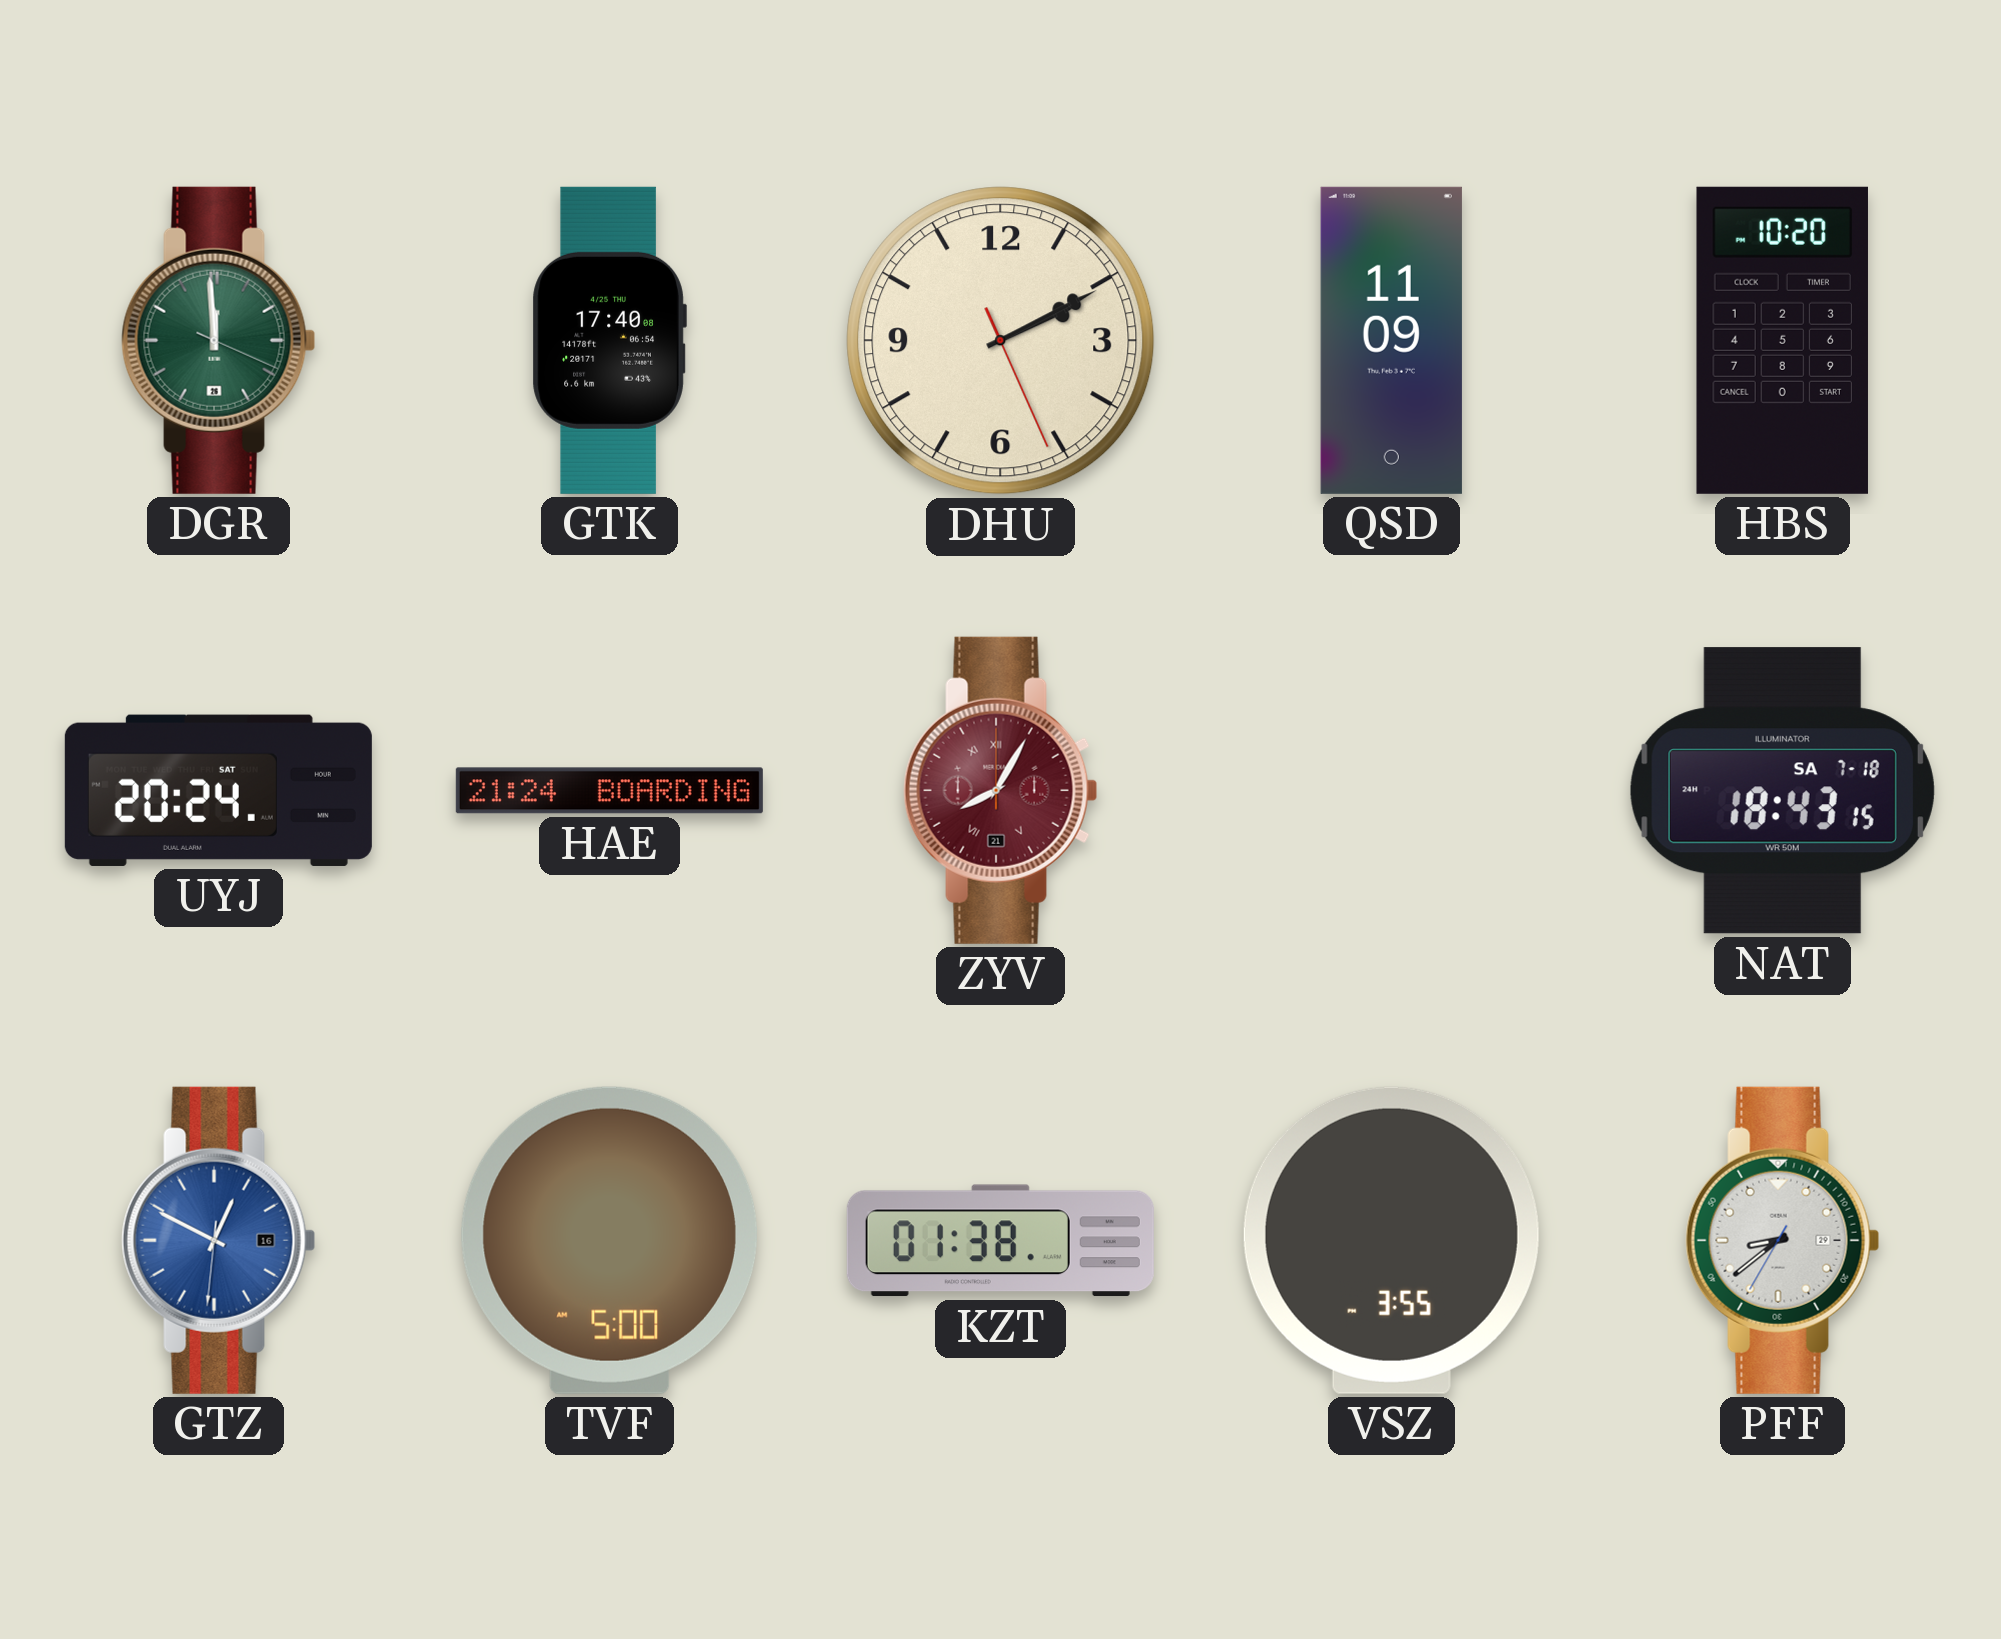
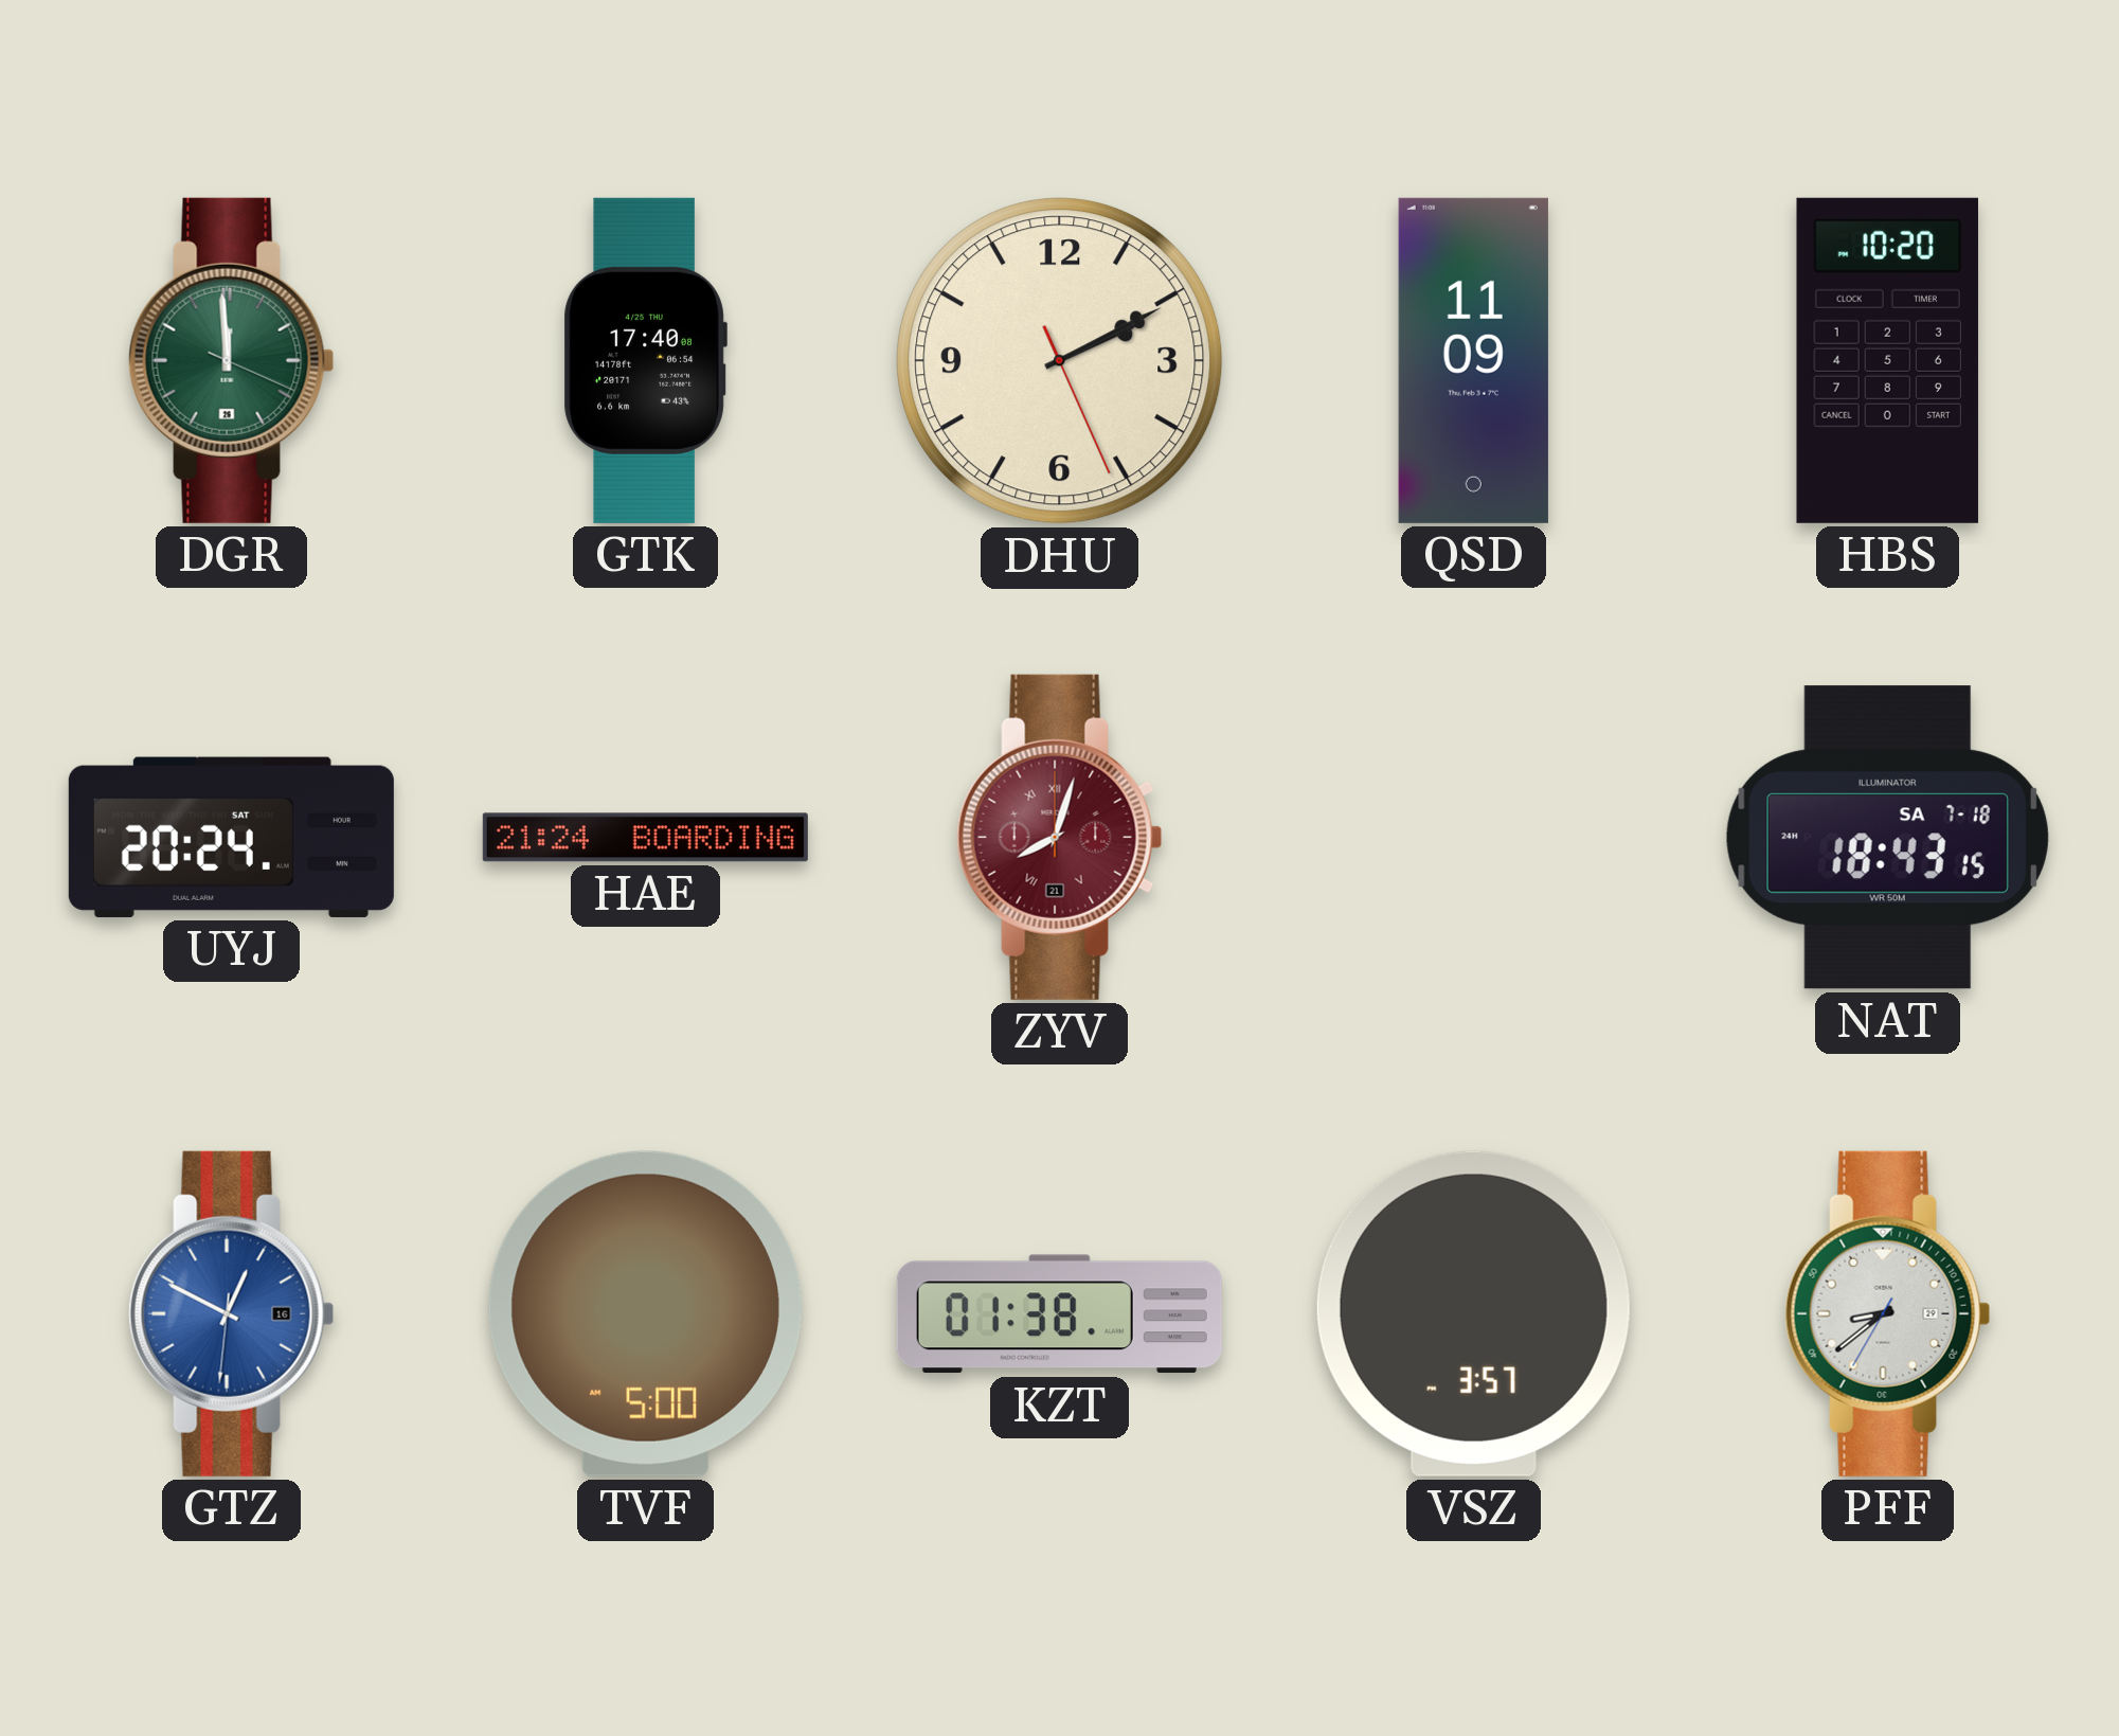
ZYV: 8:05 -> 8:03
VSZ: 3:55 -> 3:57
